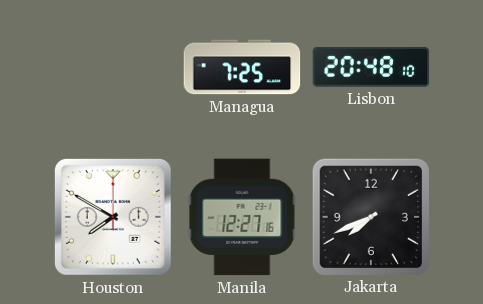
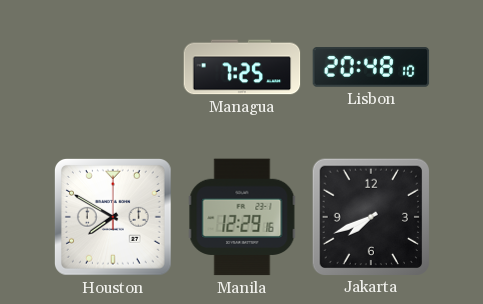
Manila: 12:27 -> 12:29
